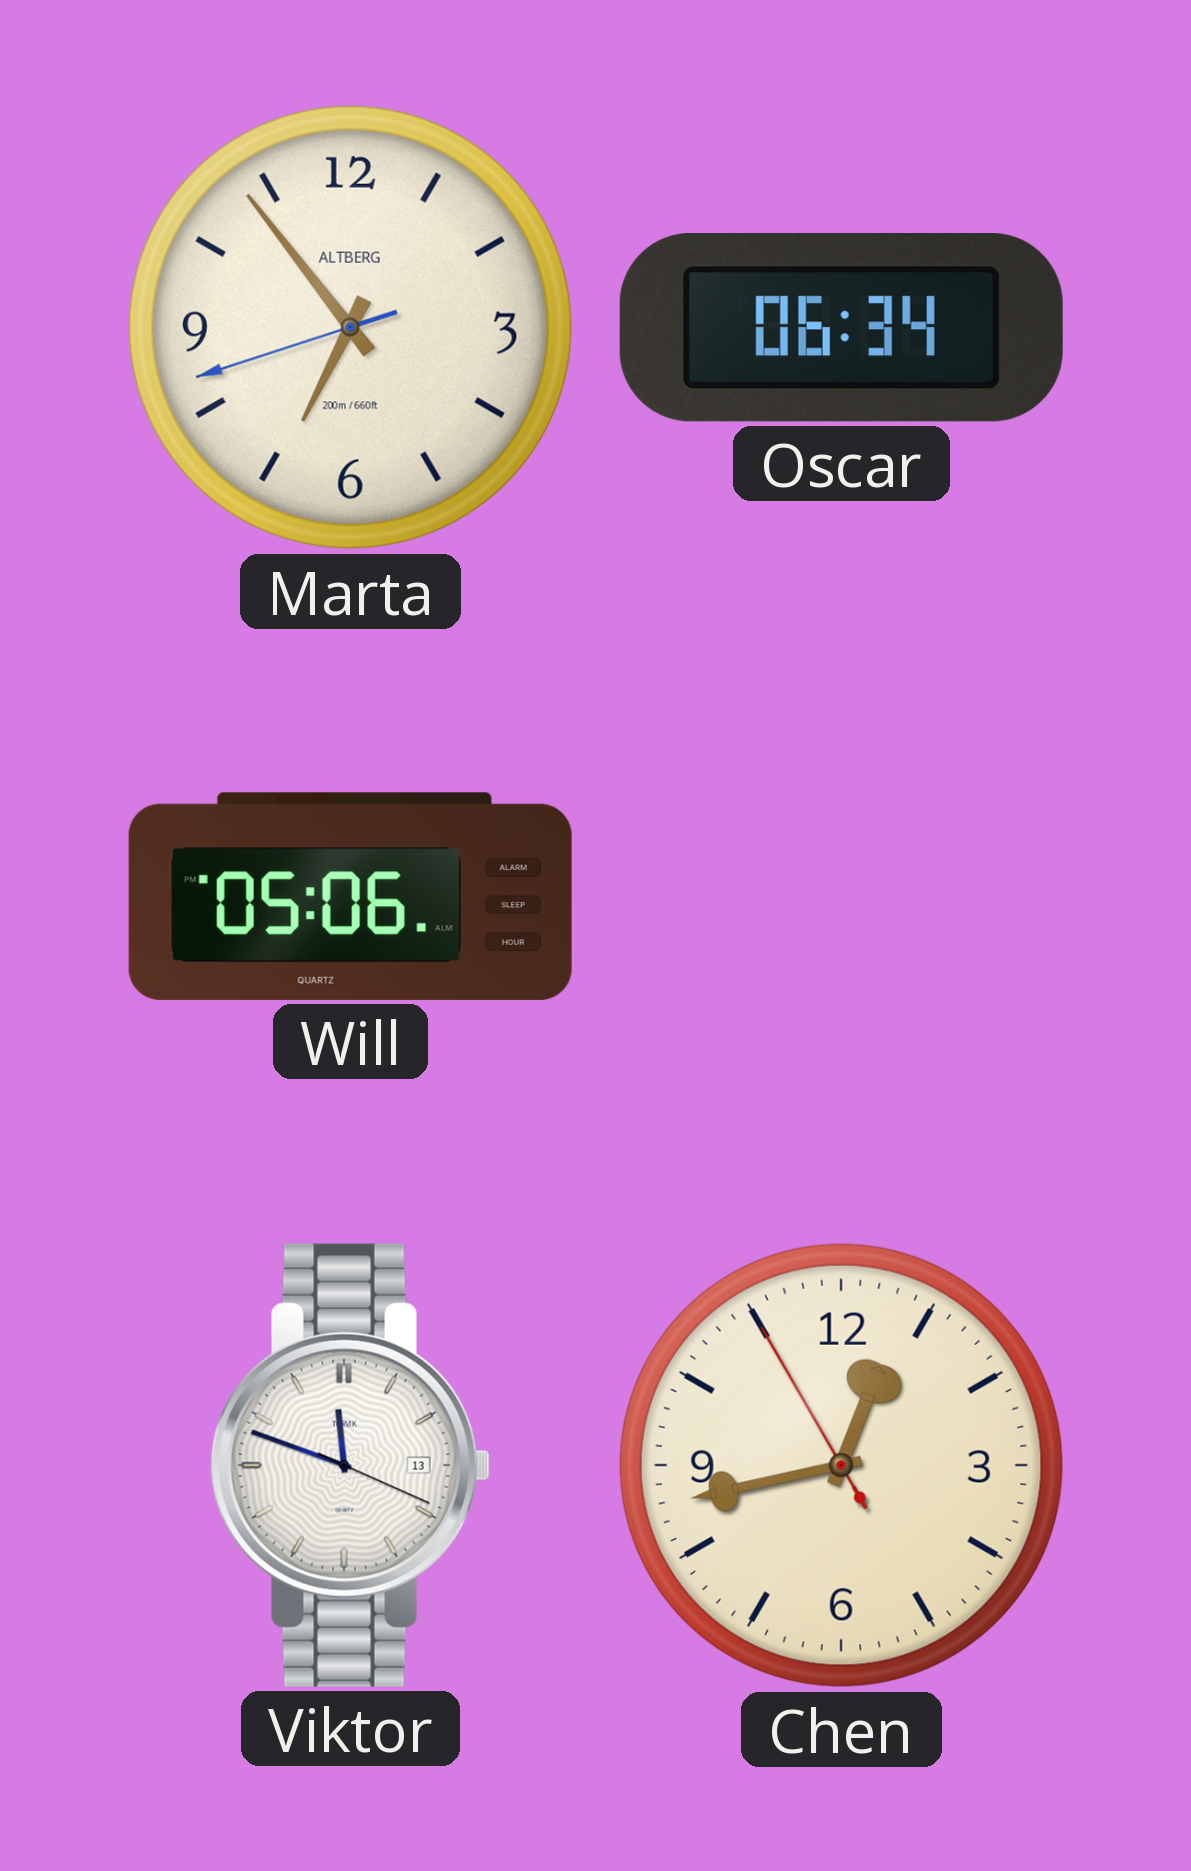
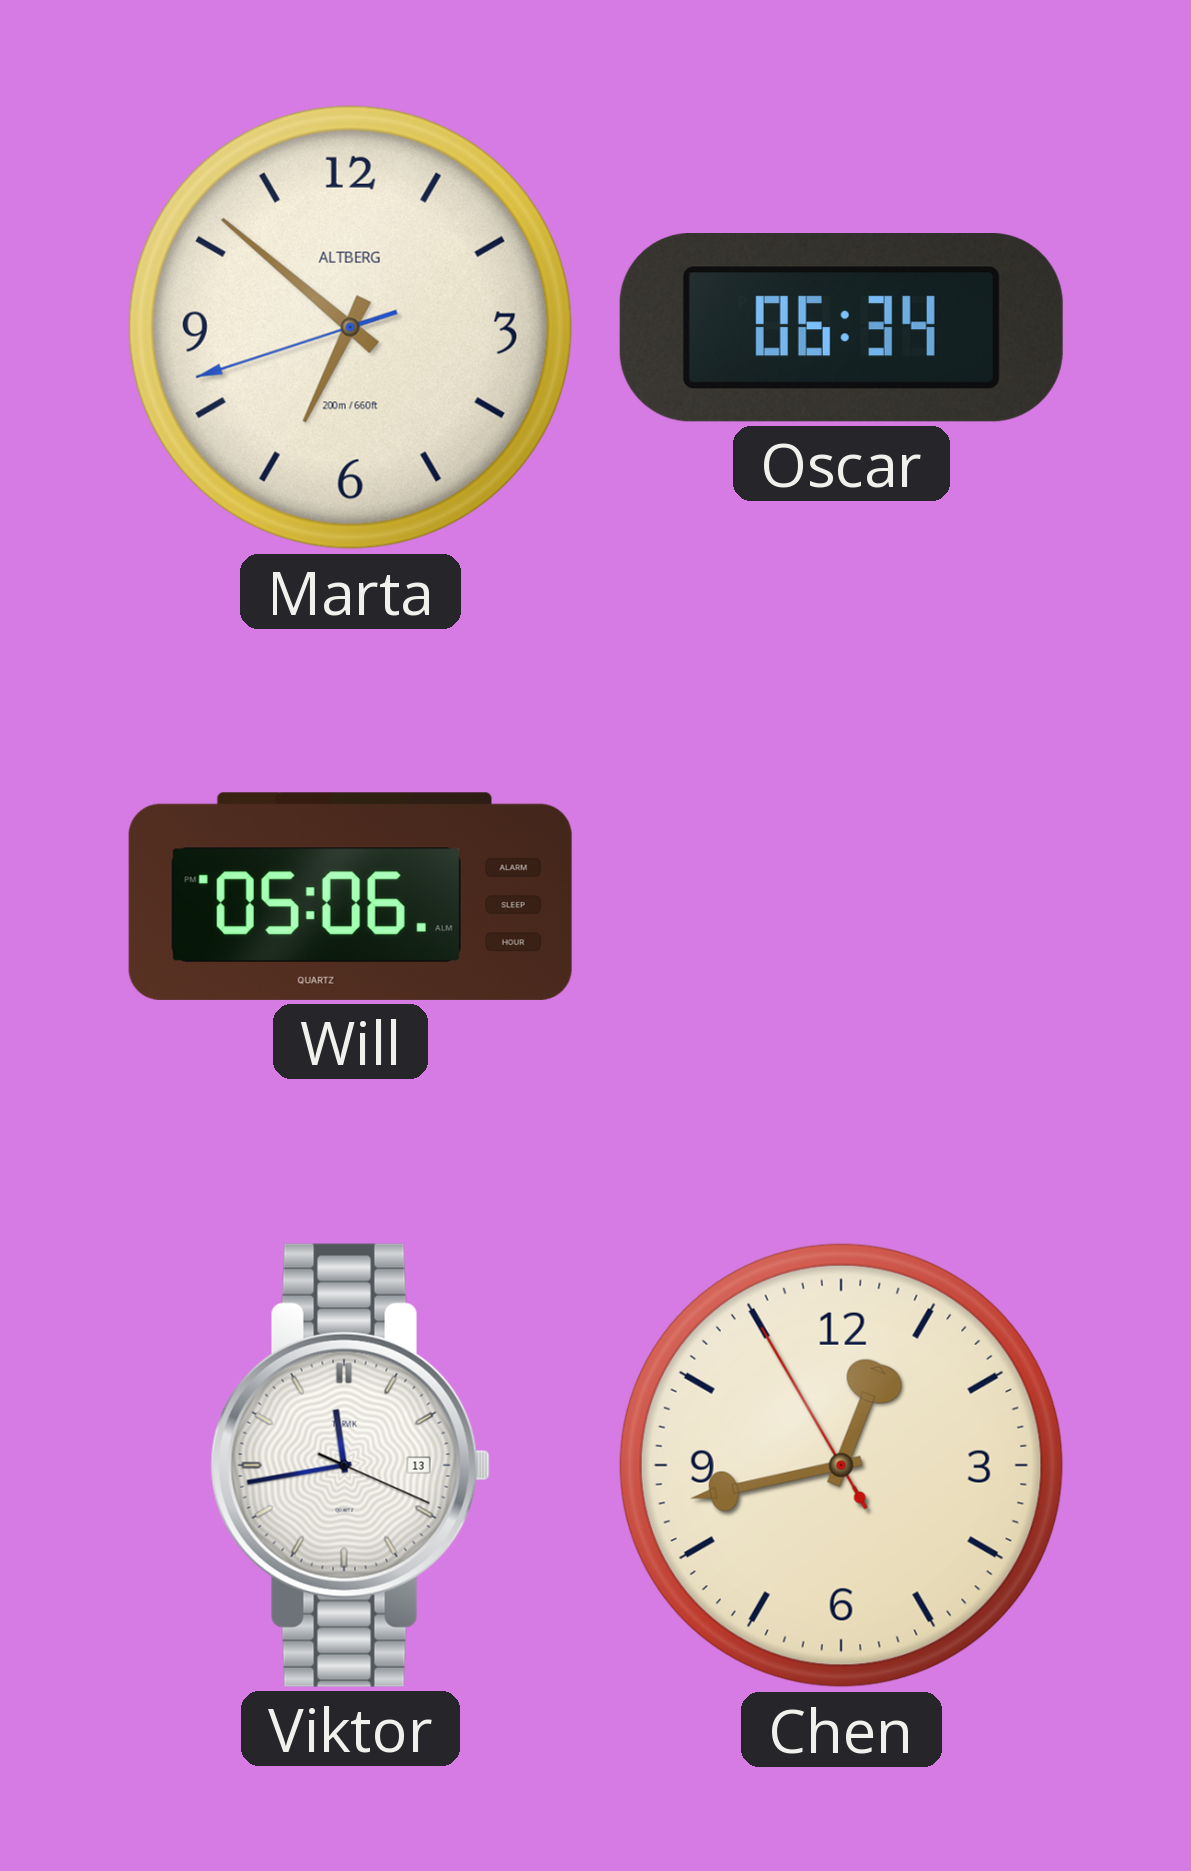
Marta: 6:53 -> 6:51
Viktor: 11:48 -> 11:43
